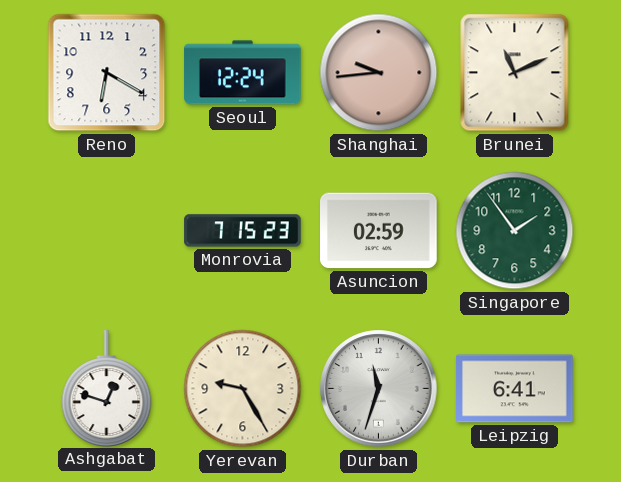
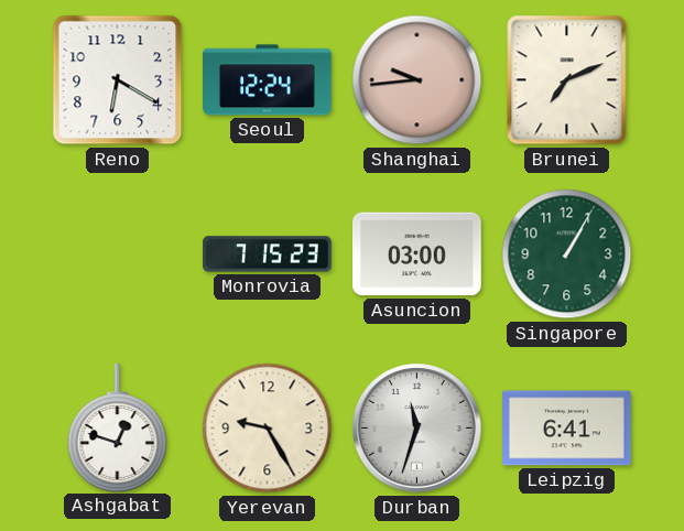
Brunei: 11:11 -> 7:11
Asuncion: 02:59 -> 03:00
Singapore: 1:54 -> 1:05
